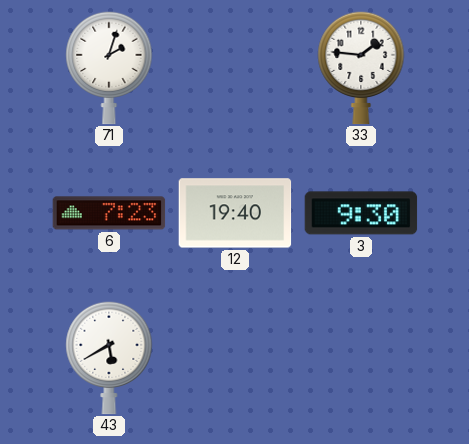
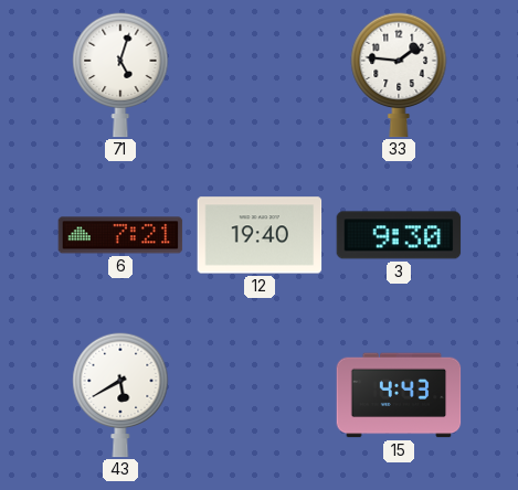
71: 2:03 -> 5:03
6: 7:23 -> 7:21
15: none -> 4:43
